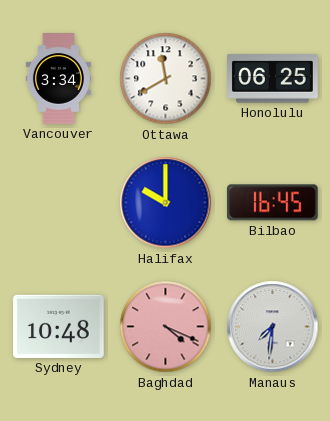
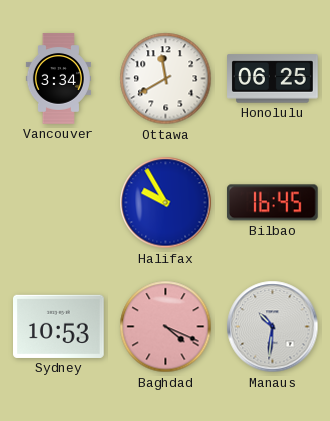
Halifax: 10:00 -> 9:55
Sydney: 10:48 -> 10:53
Manaus: 7:31 -> 10:31
